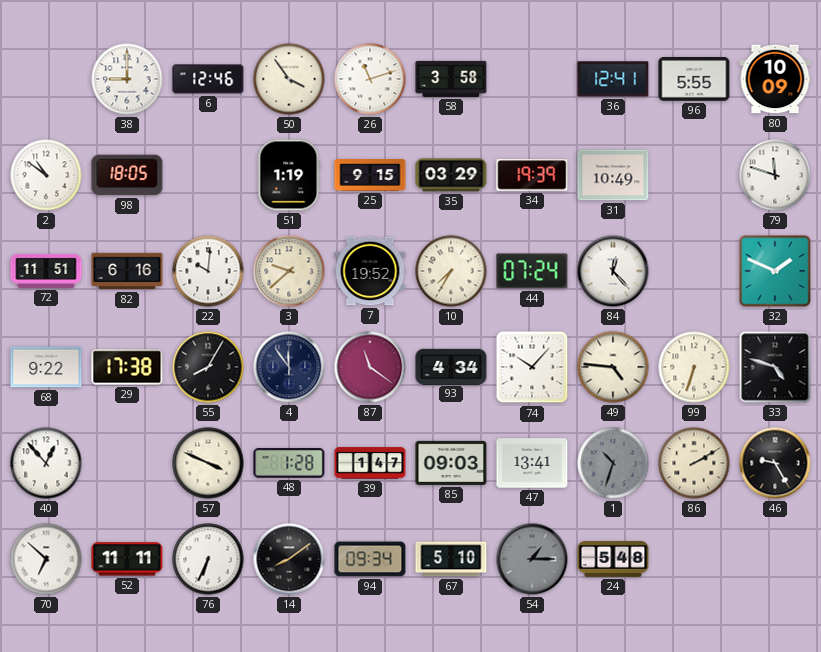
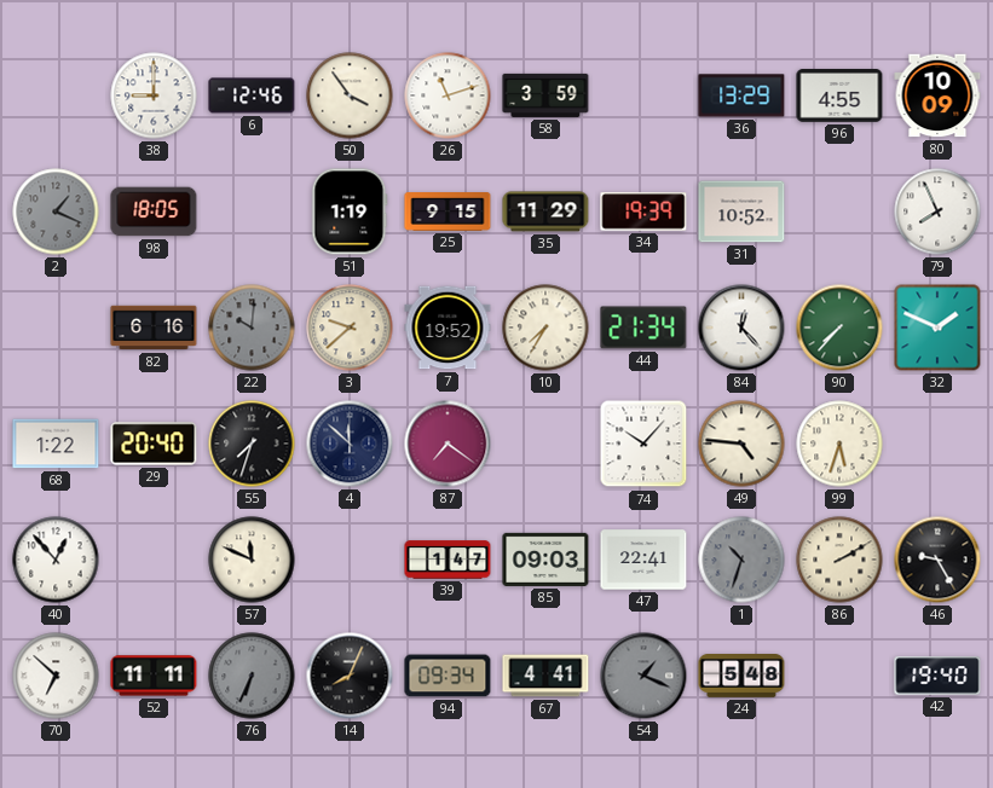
58: 3:58 -> 3:59
36: 12:41 -> 13:29
96: 5:55 -> 4:55
2: 10:51 -> 1:19
2 dial: white -> grey
35: 03:29 -> 11:29
31: 10:49 -> 10:52
79: 11:48 -> 7:56
72: 11:51 -> none
22 dial: white -> grey
44: 07:24 -> 21:34
90: none -> 7:37
68: 9:22 -> 1:22
29: 17:38 -> 20:40
55: 8:05 -> 7:33
4: 11:54 -> 11:52
87: 11:21 -> 7:21
93: 4:34 -> none
99: 6:33 -> 5:33
33: 4:48 -> none
57: 3:49 -> 11:49
48: 1:28 -> none
47: 13:41 -> 22:41
76 dial: white -> grey
14: 8:09 -> 8:04
67: 5:10 -> 4:41
54: 1:15 -> 1:19
42: none -> 19:40
